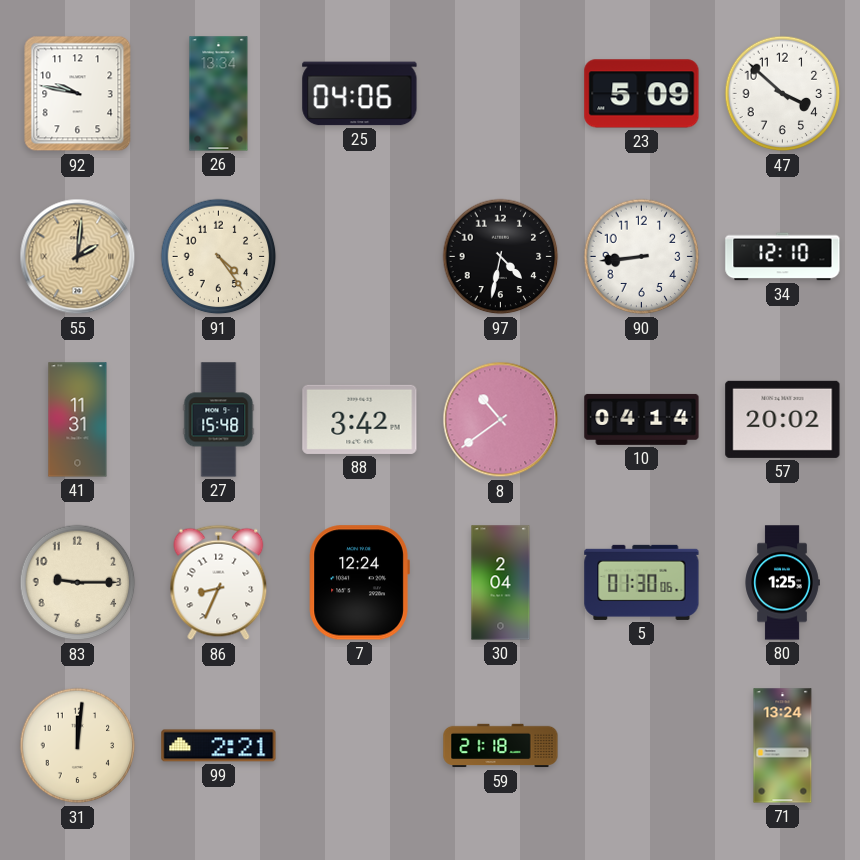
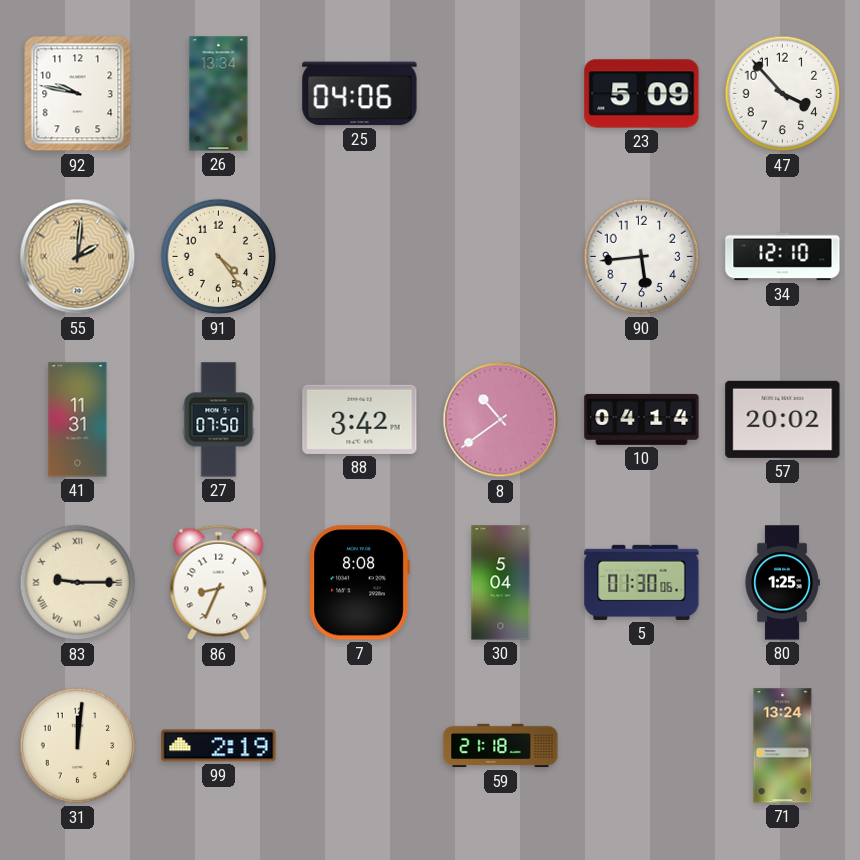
47: 3:52 -> 3:53
97: 4:32 -> none
90: 8:44 -> 5:44
27: 15:48 -> 07:50
83 numerals: Arabic -> Roman
7: 12:24 -> 8:08
30: 2:04 -> 5:04
99: 2:21 -> 2:19
